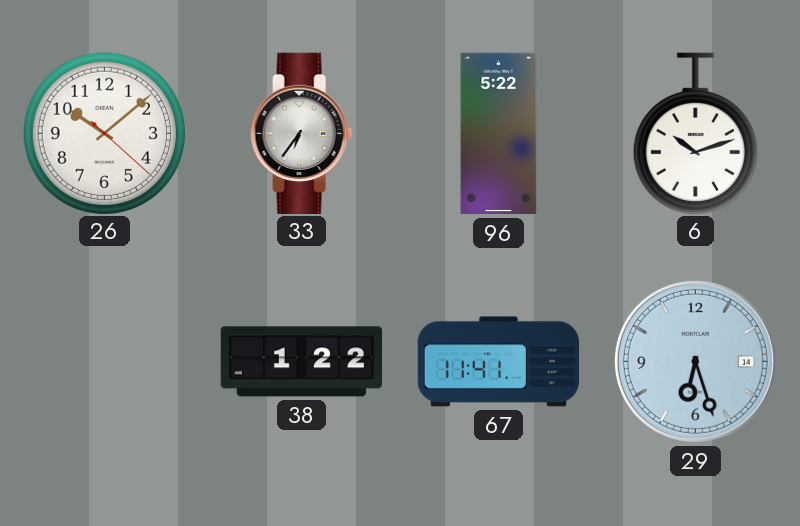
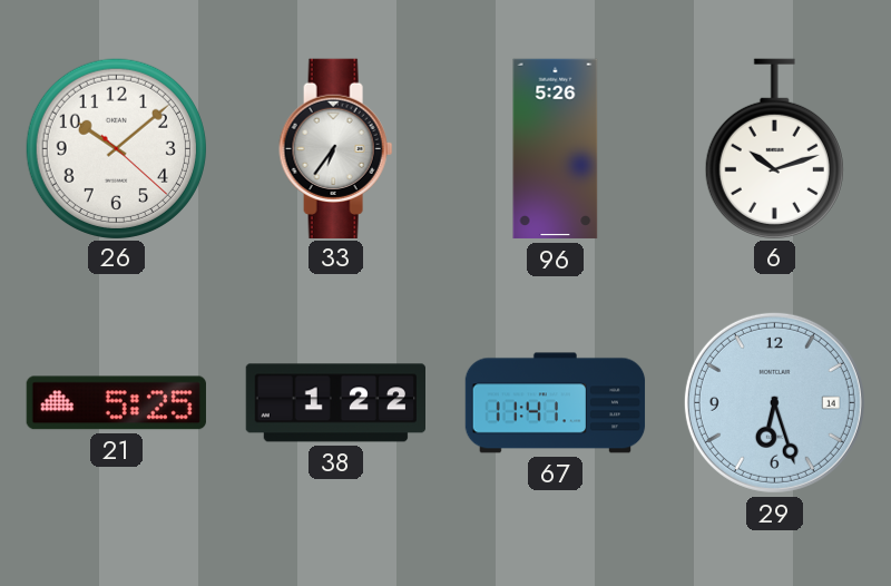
96: 5:22 -> 5:26
21: none -> 5:25
